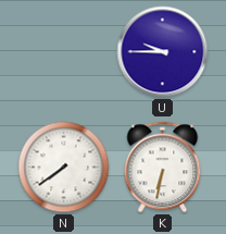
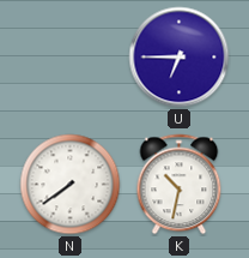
U: 9:45 -> 6:45
K: 6:32 -> 10:32
